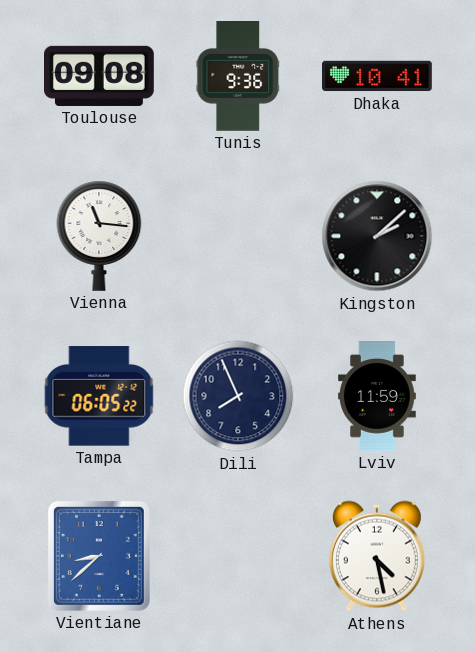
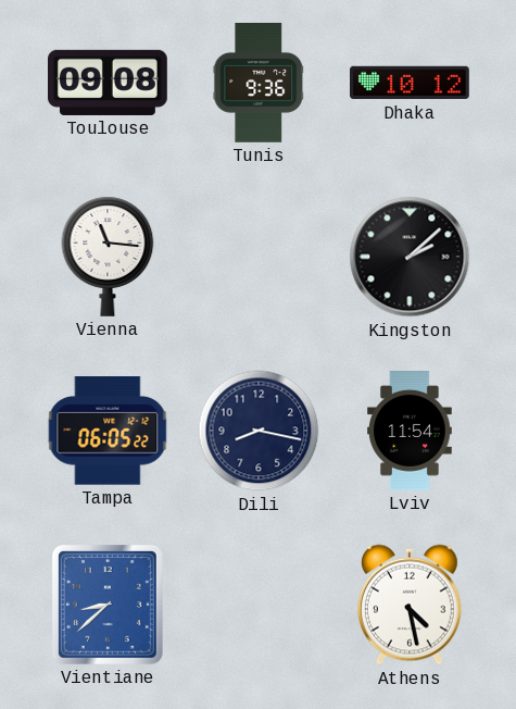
Dhaka: 10:41 -> 10:12
Dili: 7:56 -> 8:17
Lviv: 11:59 -> 11:54
